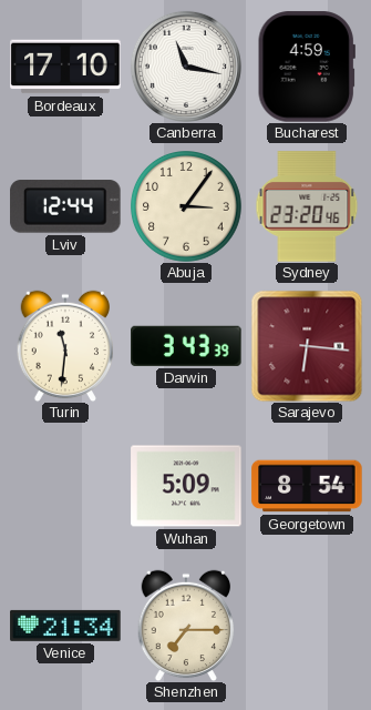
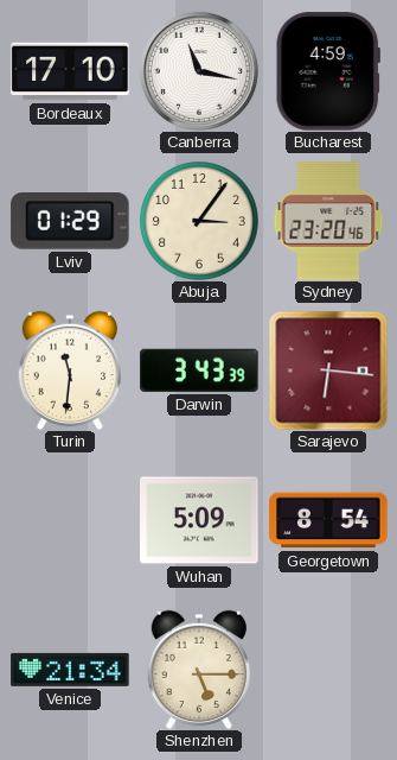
Lviv: 12:44 -> 01:29
Shenzhen: 7:15 -> 5:15
